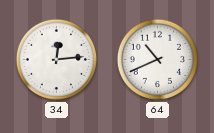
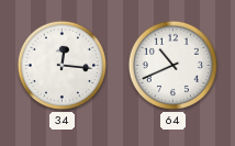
34: 12:14 -> 12:16
